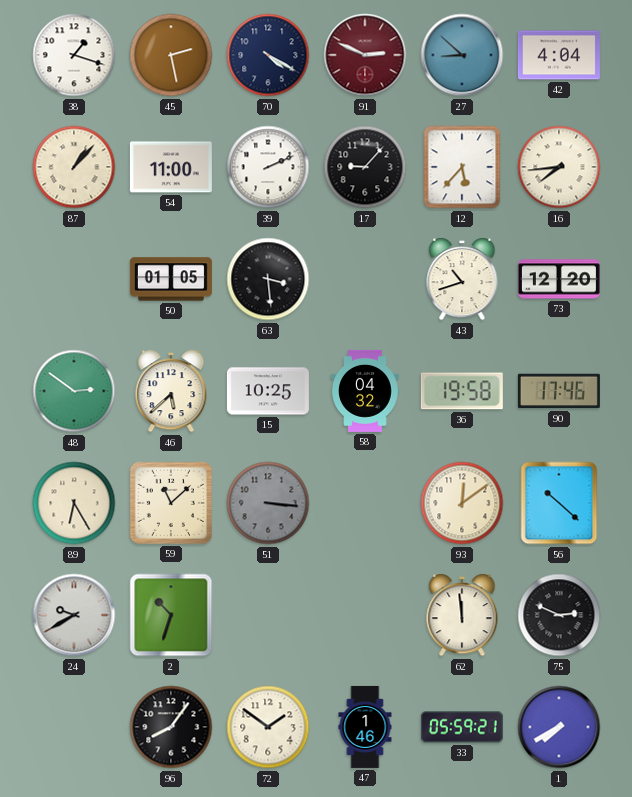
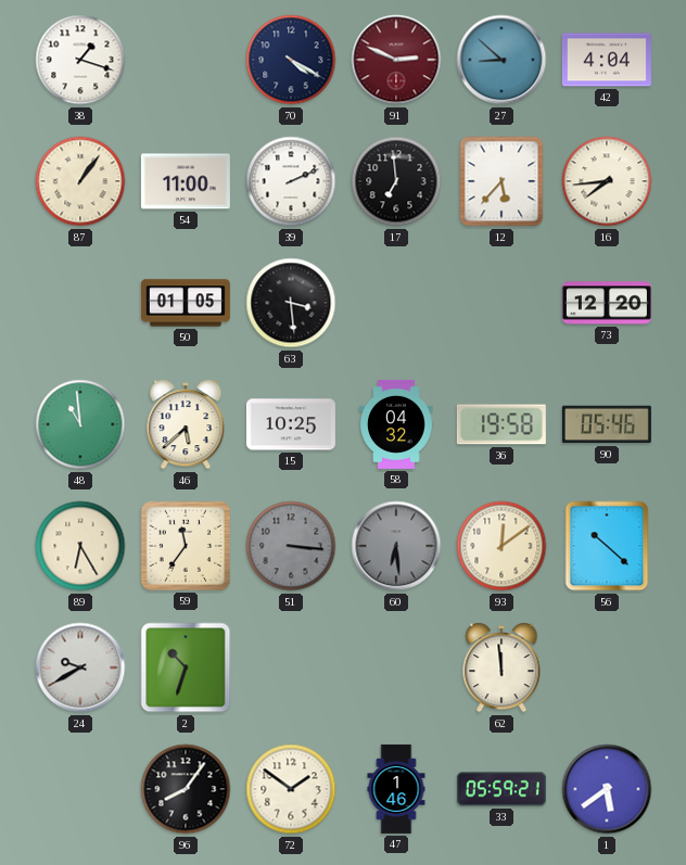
45: 2:28 -> none
87: 1:07 -> 1:06
17: 9:07 -> 6:59
43: 10:42 -> none
48: 2:51 -> 10:59
90: 17:46 -> 05:46
59: 11:08 -> 11:36
60: none -> 6:29
75: 2:49 -> none
1: 7:40 -> 5:39
